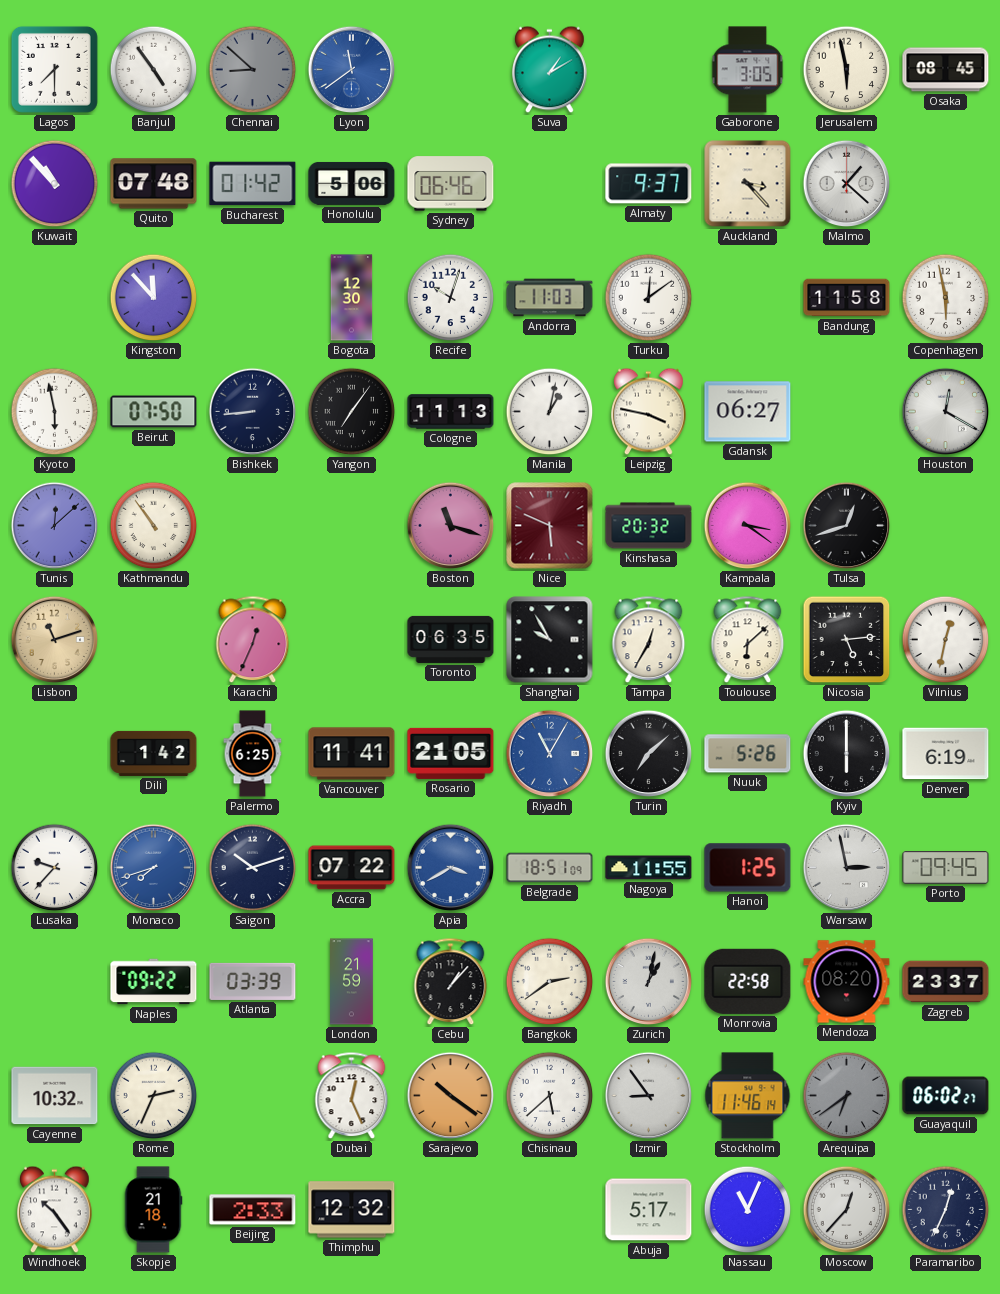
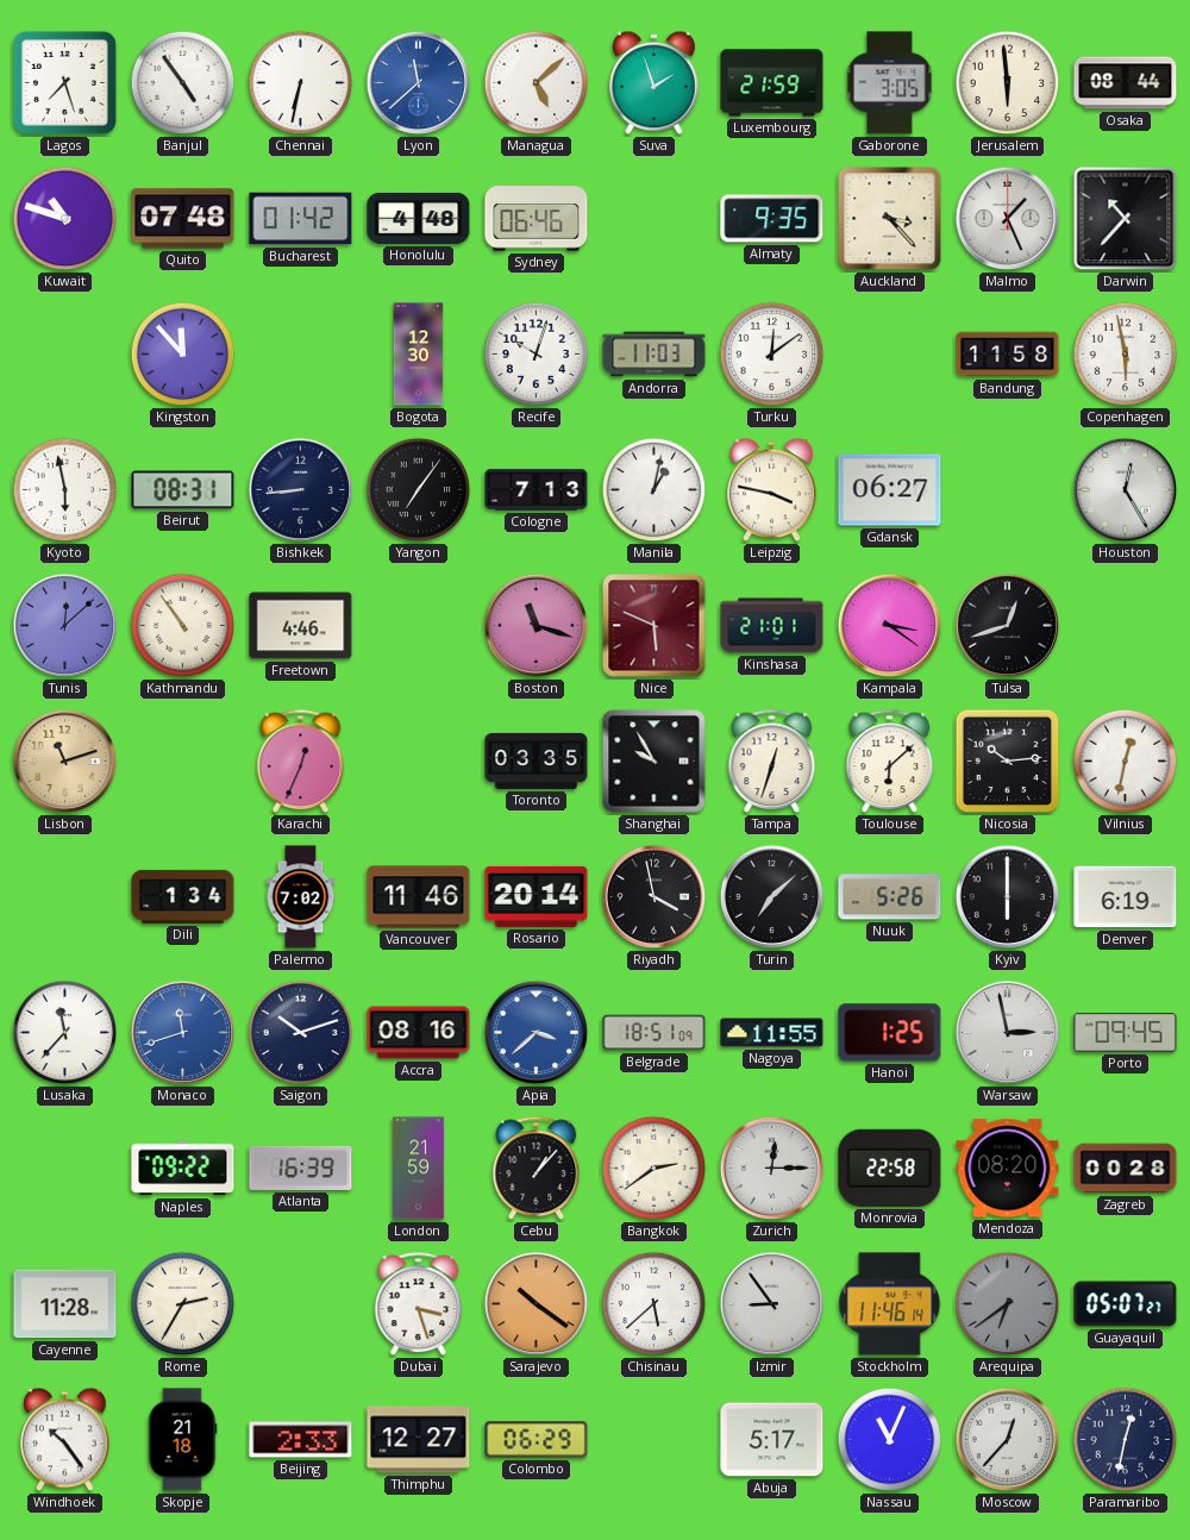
Lagos: 7:30 -> 7:27
Chennai: 8:52 -> 6:32
Chennai dial: grey -> white
Lyon: 11:39 -> 11:38
Managua: none -> 5:08
Suva: 1:10 -> 1:57
Luxembourg: none -> 21:59
Jerusalem: 5:58 -> 5:59
Osaka: 08:45 -> 08:44
Kuwait: 10:53 -> 10:48
Honolulu: 5:06 -> 4:48
Almaty: 9:37 -> 9:35
Malmo: 1:22 -> 1:26
Darwin: none -> 10:37
Beirut: 07:50 -> 08:31
Cologne: 11:13 -> 7:13
Houston: 12:20 -> 12:25
Freetown: none -> 4:46
Kinshasa: 20:32 -> 21:01
Toronto: 06:35 -> 03:35
Tampa: 12:35 -> 12:33
Nicosia: 5:14 -> 10:14
Dili: 1:42 -> 1:34
Palermo: 6:25 -> 7:02
Vancouver: 11:41 -> 11:46
Rosario: 21:05 -> 20:14
Riyadh: 11:05 -> 3:58
Riyadh dial: blue -> black
Lusaka: 9:37 -> 11:37
Monaco: 7:42 -> 11:42
Accra: 07:22 -> 08:16
Apia: 3:40 -> 3:38
Atlanta: 03:39 -> 16:39
Zurich: 1:02 -> 12:15
Zagreb: 23:37 -> 00:28
Cayenne: 10:32 -> 11:28
Rome: 2:34 -> 2:35
Dubai: 12:26 -> 3:27
Guayaquil: 06:02 -> 05:07
Thimphu: 12:32 -> 12:27
Colombo: none -> 06:29
Paramaribo: 12:34 -> 12:32
